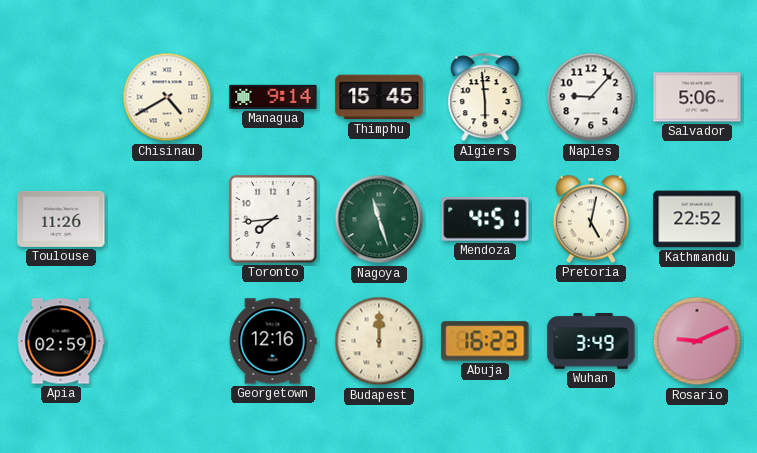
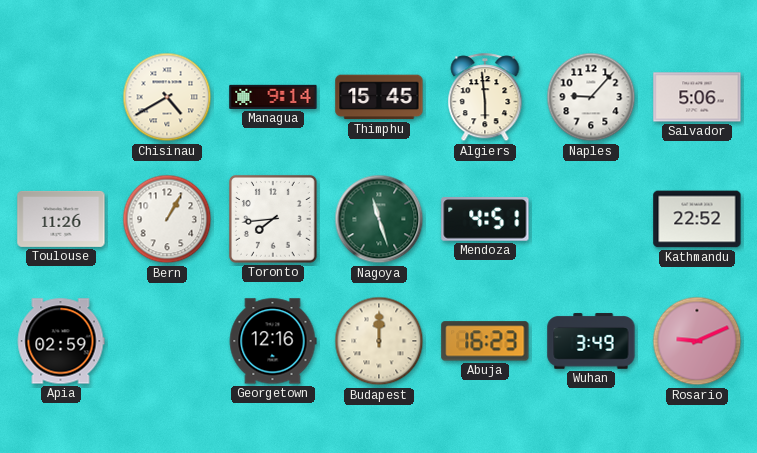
Bern: none -> 1:05
Pretoria: 5:02 -> none
